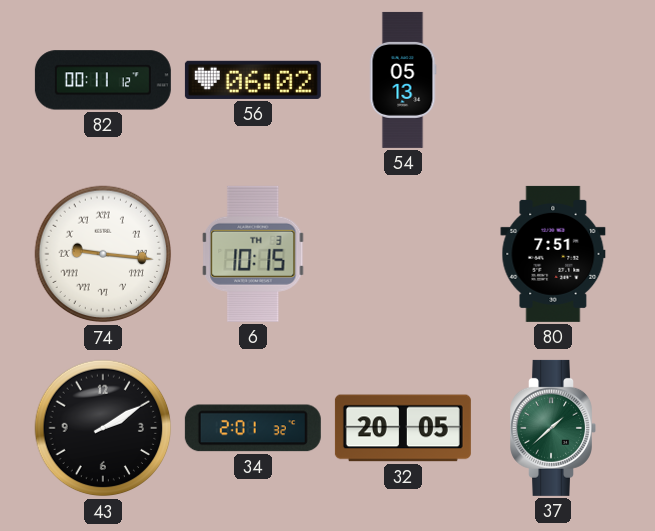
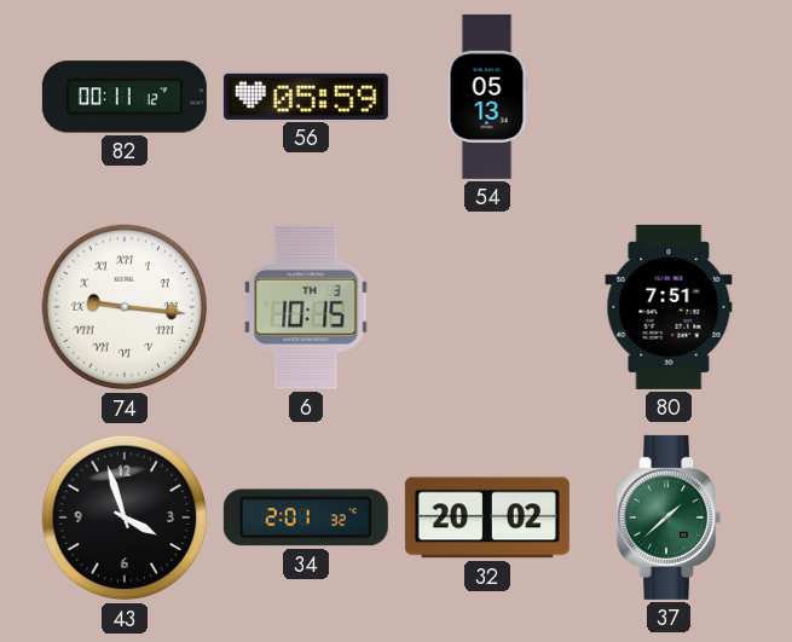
56: 06:02 -> 05:59
43: 2:10 -> 3:57
32: 20:05 -> 20:02
